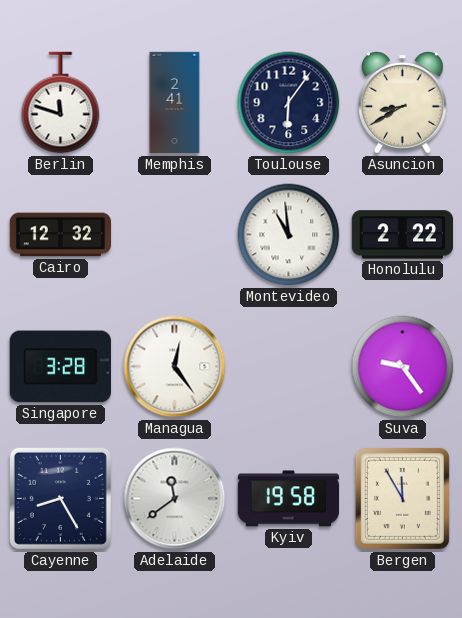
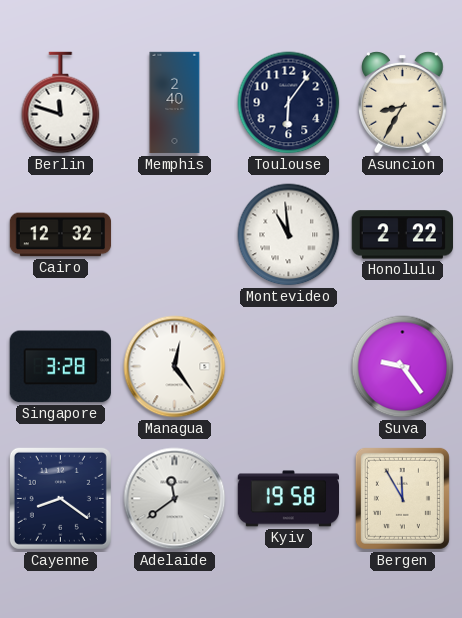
Memphis: 2:41 -> 2:40
Asuncion: 8:40 -> 8:35
Cayenne: 8:25 -> 8:21
